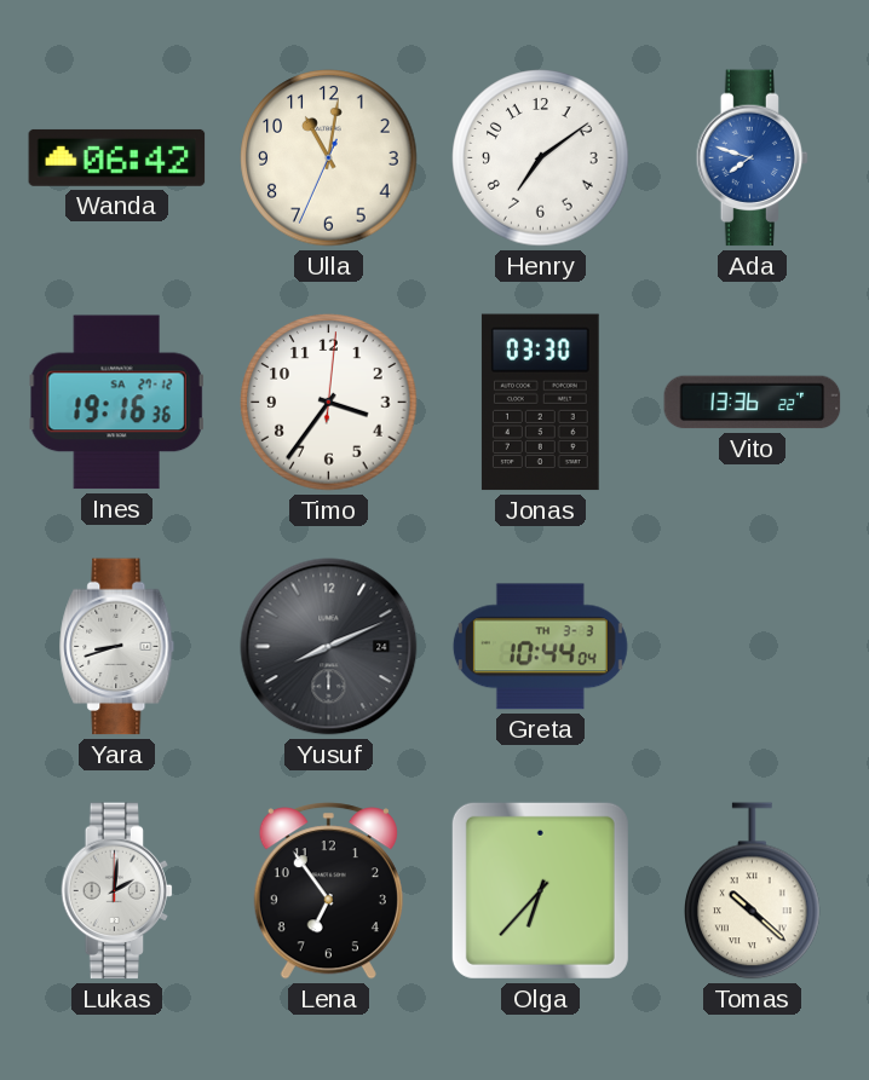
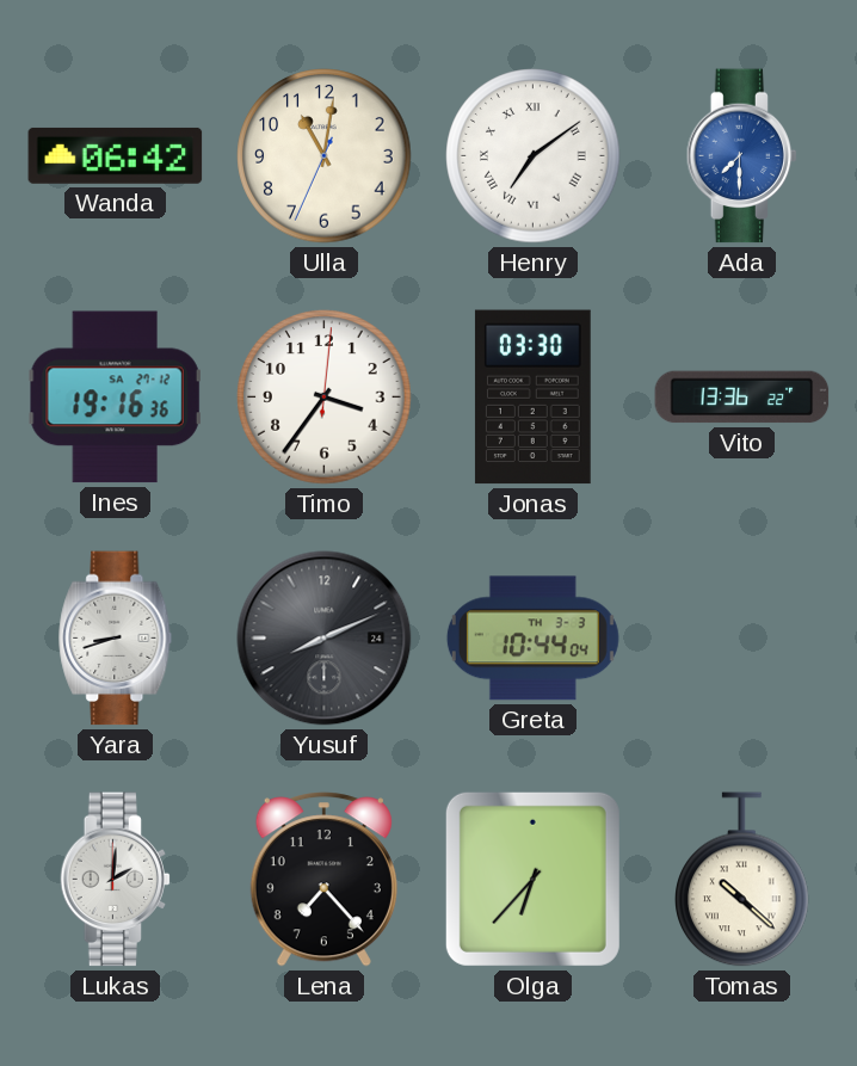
Henry numerals: Arabic -> Roman
Ada: 7:48 -> 7:30
Lena: 6:54 -> 7:23
